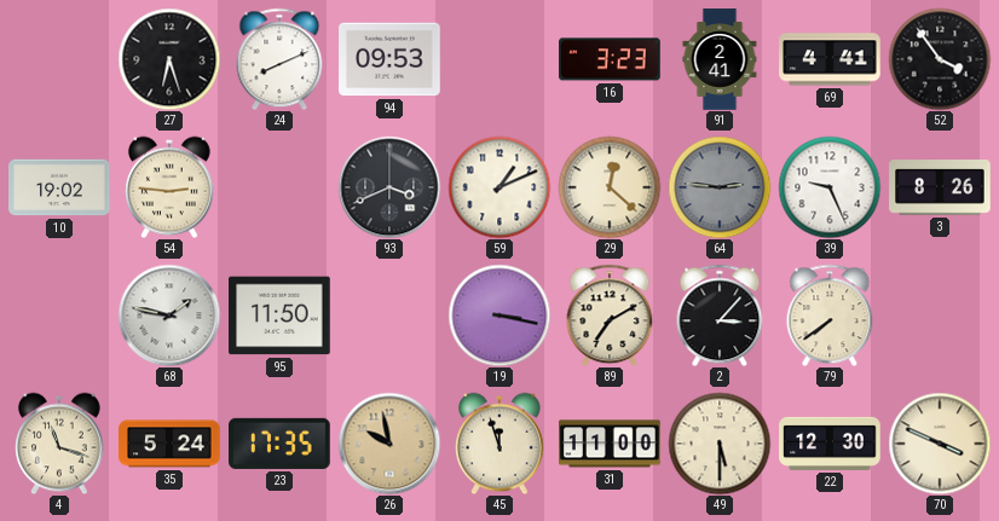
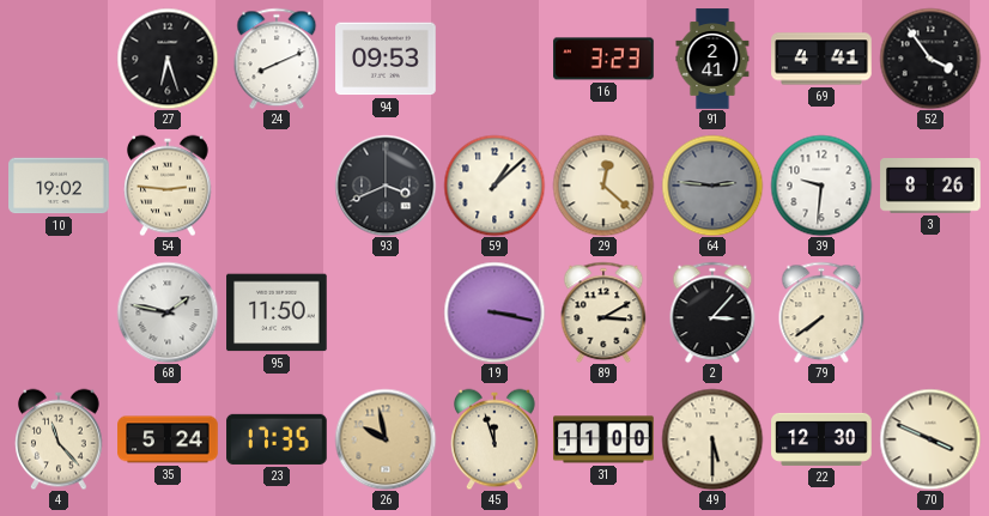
59: 1:11 -> 1:08
39: 9:26 -> 9:31
89: 7:10 -> 3:10
4: 11:18 -> 11:23
